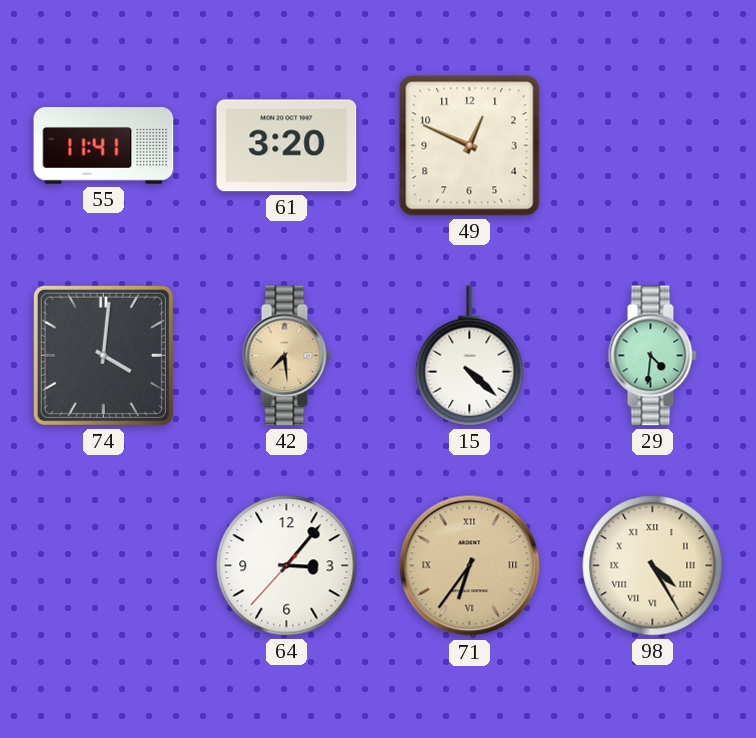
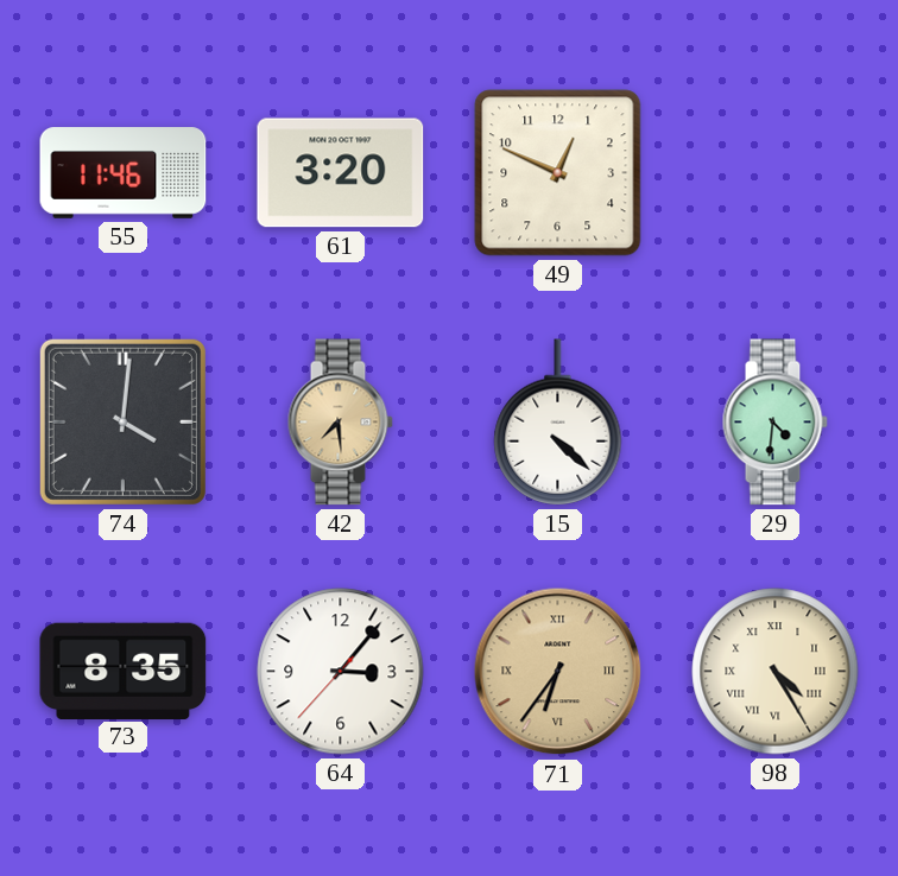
55: 11:41 -> 11:46
73: none -> 8:35
